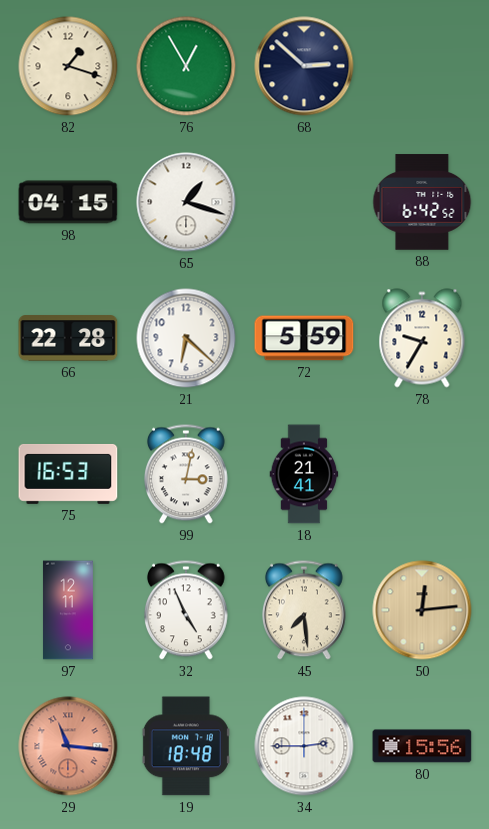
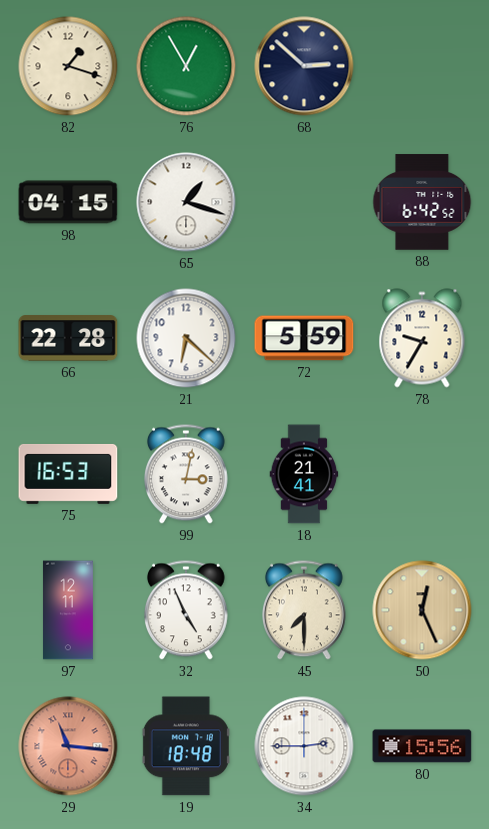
45: 7:29 -> 7:30
50: 12:14 -> 12:26
